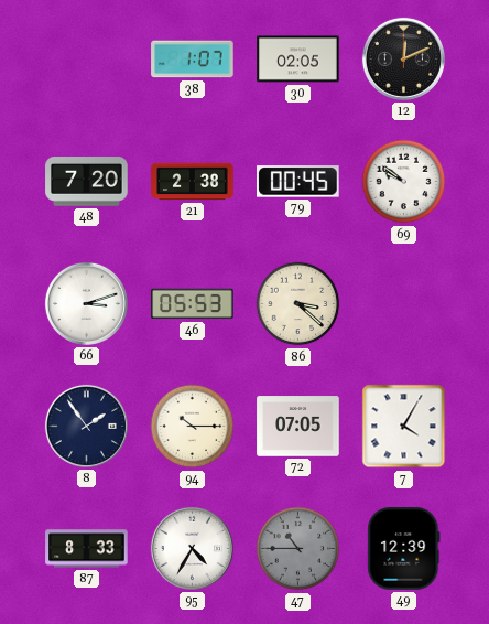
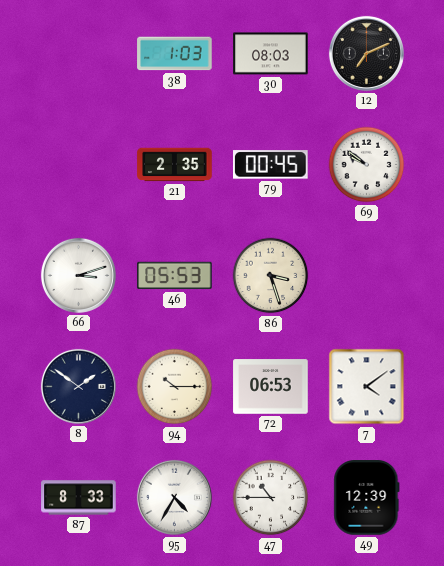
38: 1:07 -> 1:03
30: 02:05 -> 08:03
12: 12:11 -> 7:11
48: 7:20 -> none
21: 2:38 -> 2:35
86: 3:22 -> 3:27
8: 1:54 -> 1:51
72: 07:05 -> 06:53
7: 4:05 -> 4:09
47 dial: grey -> white
